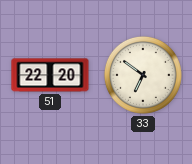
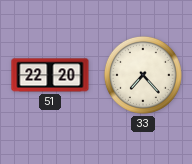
33: 6:51 -> 7:23
